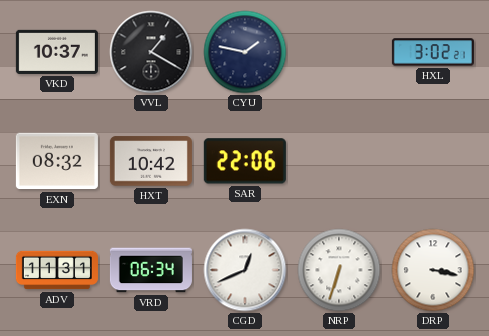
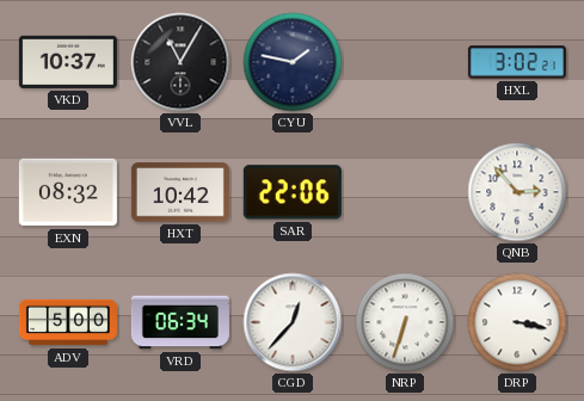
VVL: 1:20 -> 11:05
QNB: none -> 2:53
ADV: 11:31 -> 5:00
CGD: 12:41 -> 12:37
